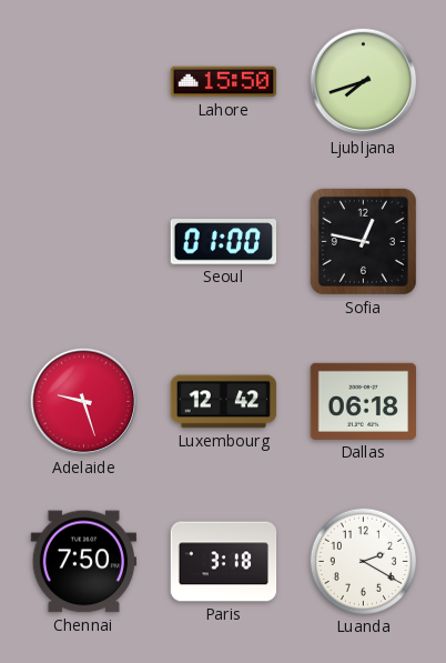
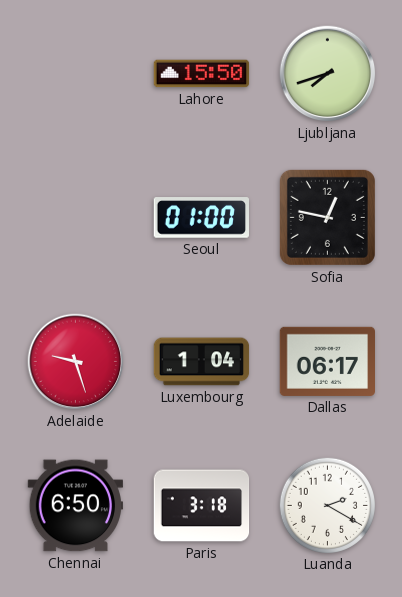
Luxembourg: 12:42 -> 1:04
Dallas: 06:18 -> 06:17
Chennai: 7:50 -> 6:50
